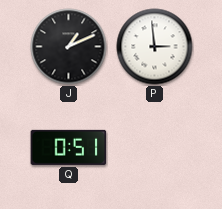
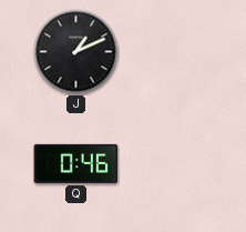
P: 2:59 -> none
Q: 0:51 -> 0:46
